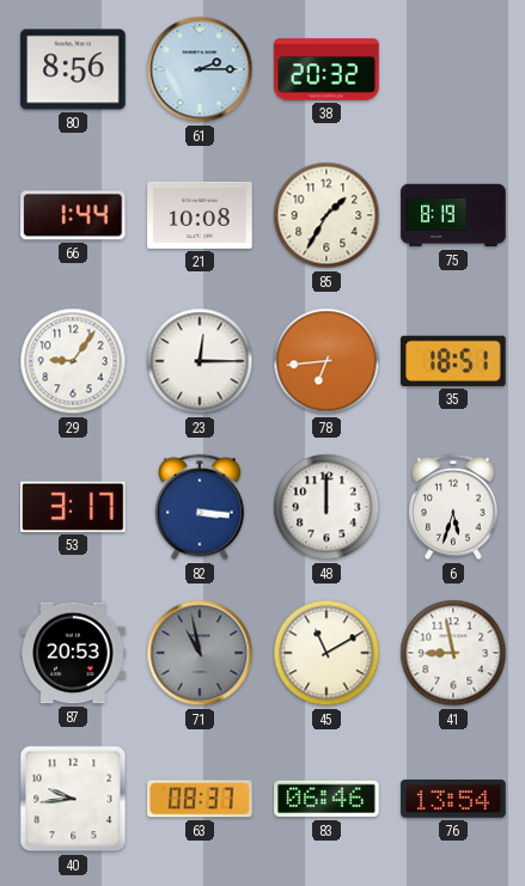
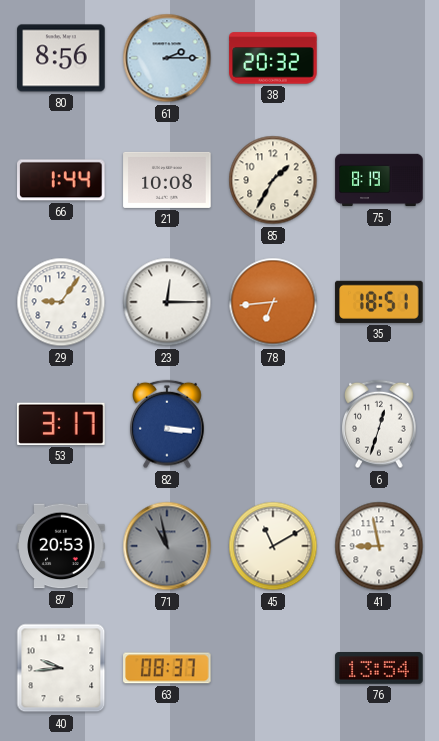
48: 12:00 -> none
6: 5:33 -> 12:33
83: 06:46 -> none
